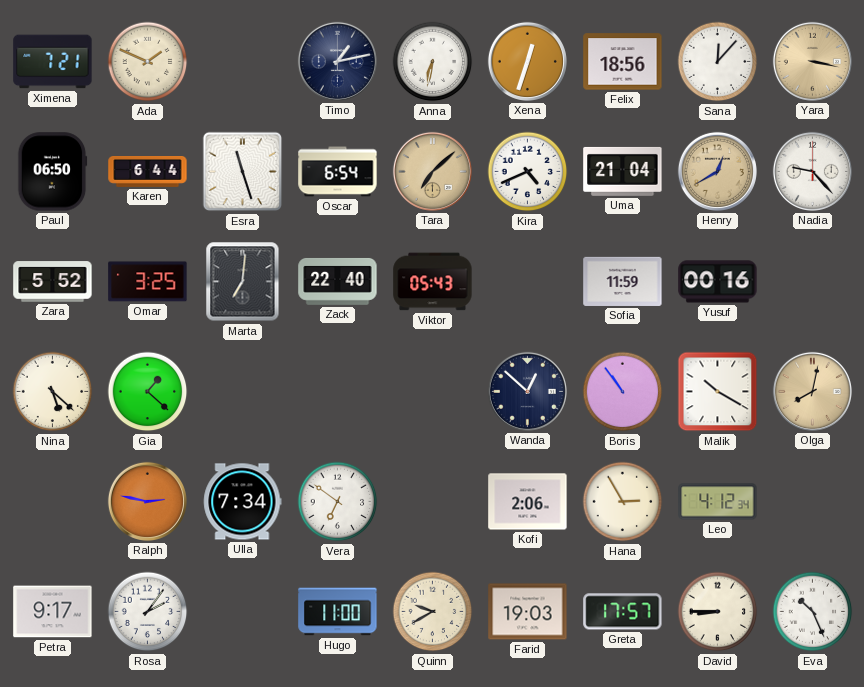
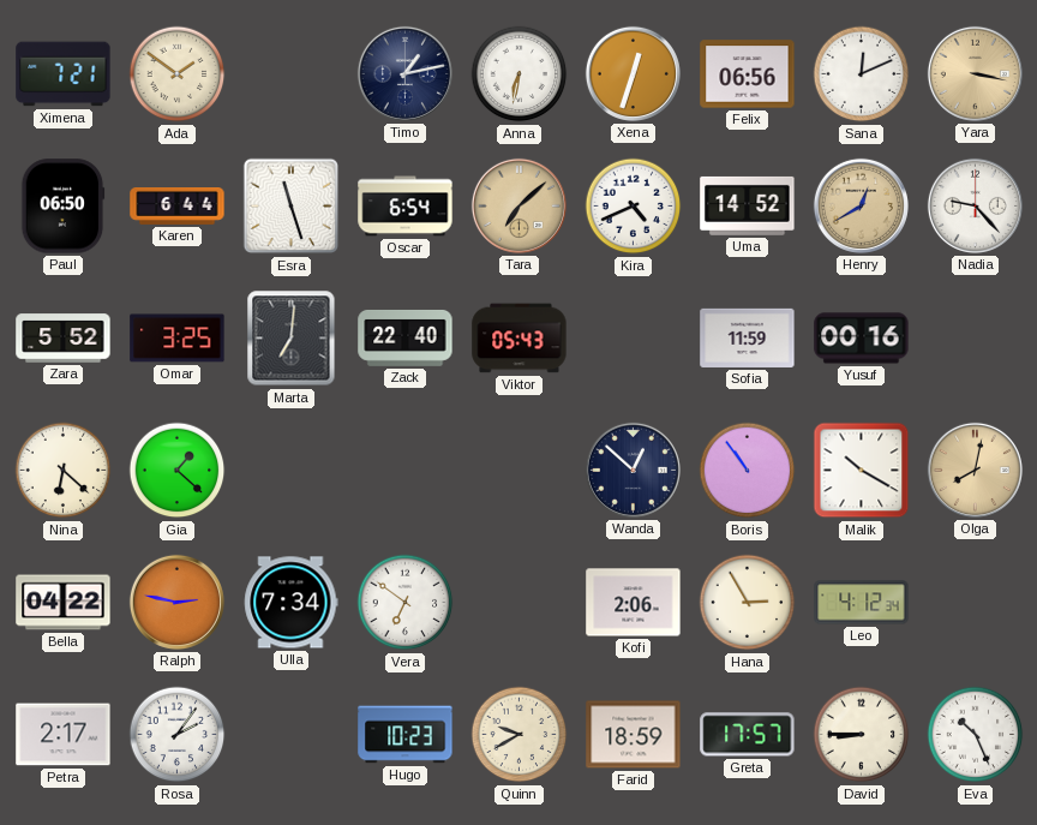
Ada: 1:49 -> 1:51
Felix: 18:56 -> 06:56
Sana: 12:07 -> 12:11
Uma: 21:04 -> 14:52
Nina: 5:22 -> 6:22
Bella: none -> 04:22
Petra: 9:17 -> 2:17
Hugo: 11:00 -> 10:23
Farid: 19:03 -> 18:59
